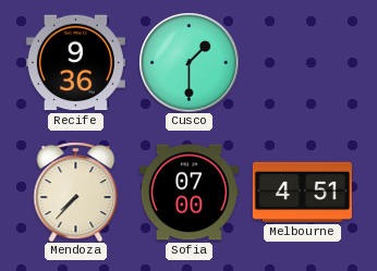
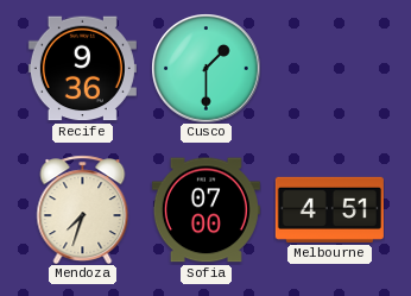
Mendoza: 7:37 -> 7:33
